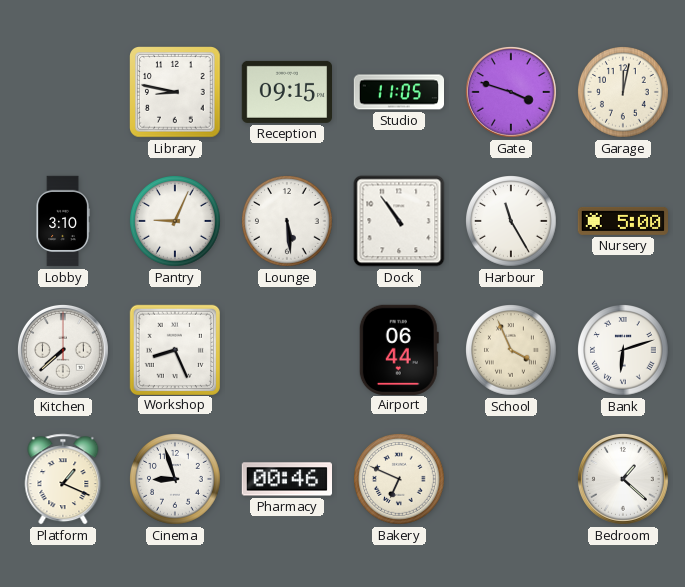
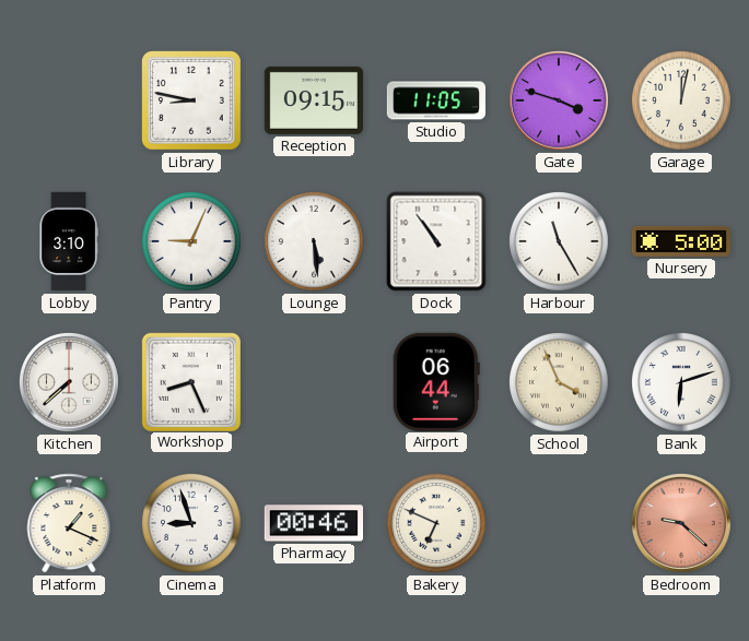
Bedroom: 1:22 -> 9:22
Bedroom dial: white -> salmon
